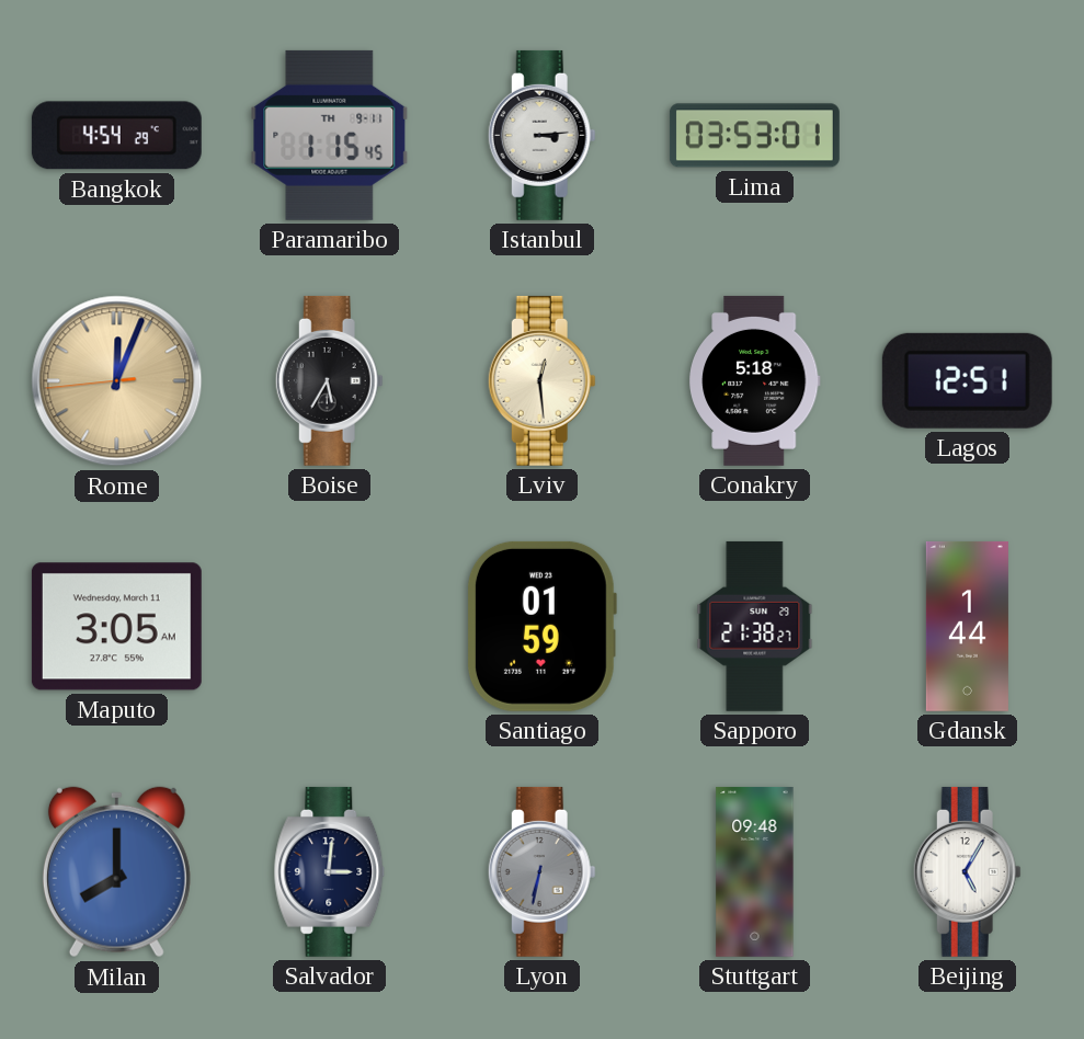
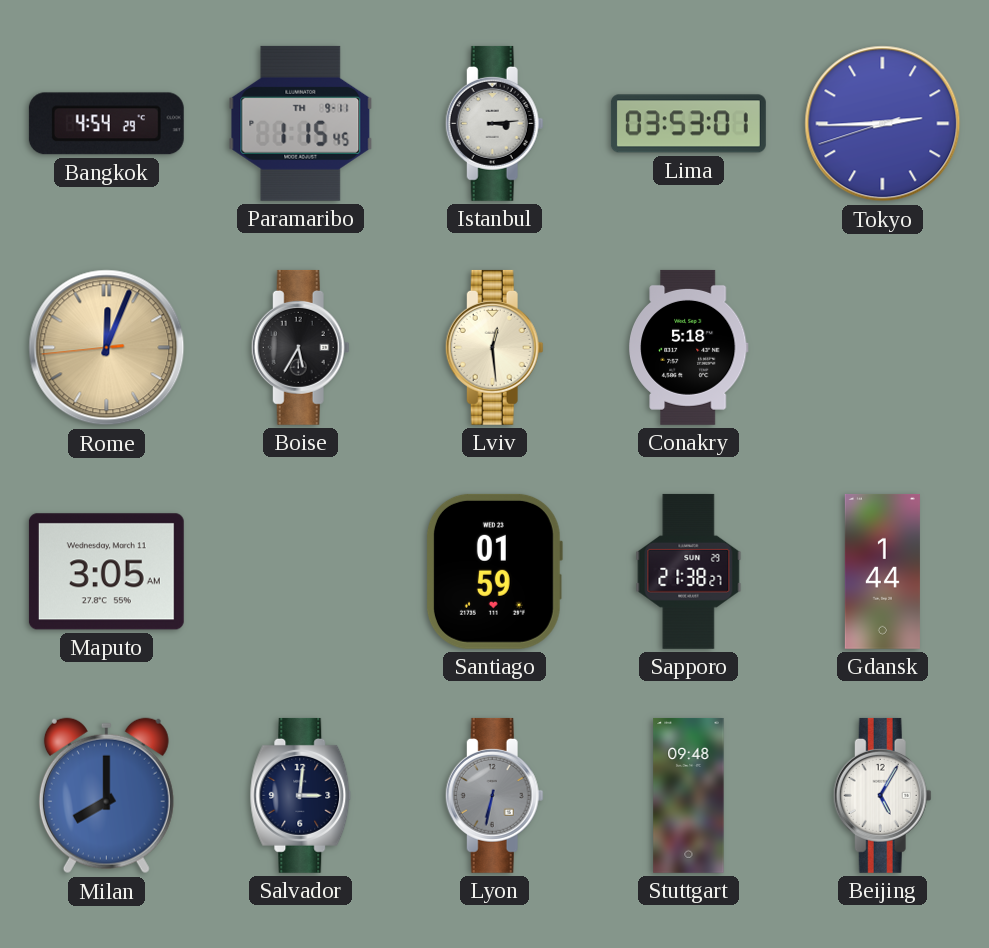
Tokyo: none -> 2:44
Lagos: 12:51 -> none
